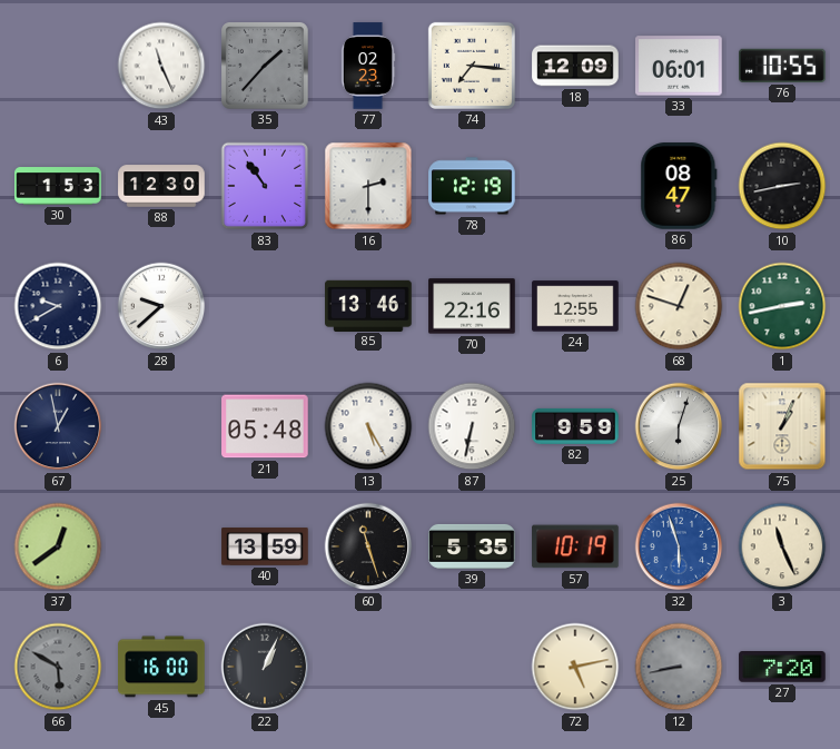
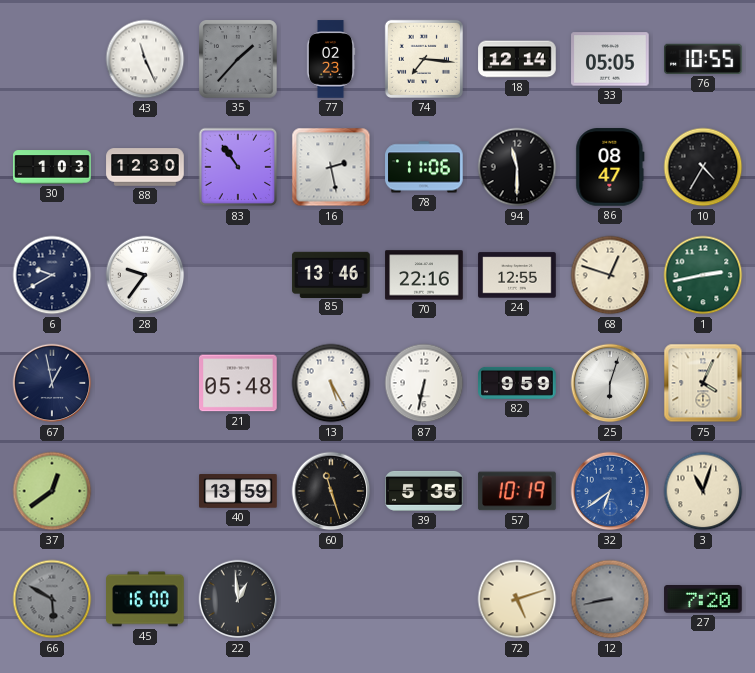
18: 12:09 -> 12:14
33: 06:01 -> 05:05
30: 1:53 -> 1:03
16: 2:30 -> 2:28
78: 12:19 -> 11:06
94: none -> 11:30
10: 2:43 -> 4:35
28: 9:38 -> 9:36
75: 1:04 -> 4:04
32: 5:57 -> 6:39
3: 11:26 -> 11:03
22: 1:04 -> 12:59
72: 5:13 -> 5:12
